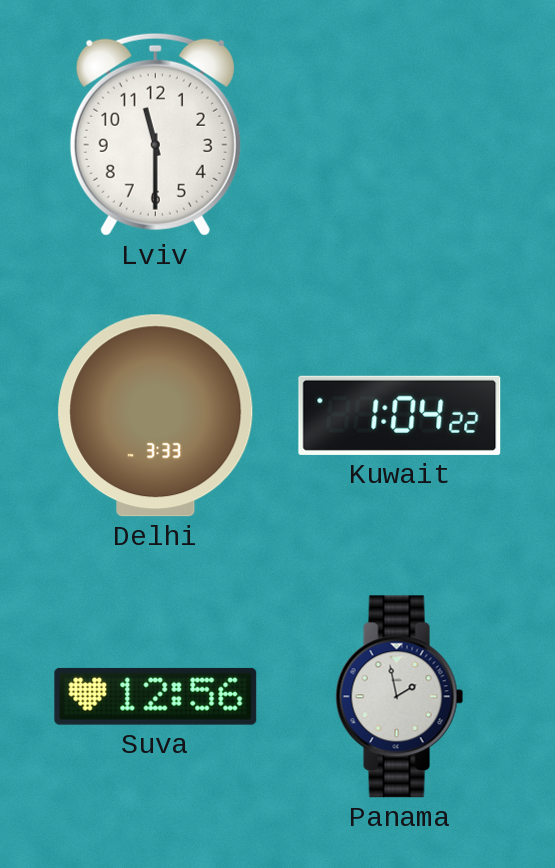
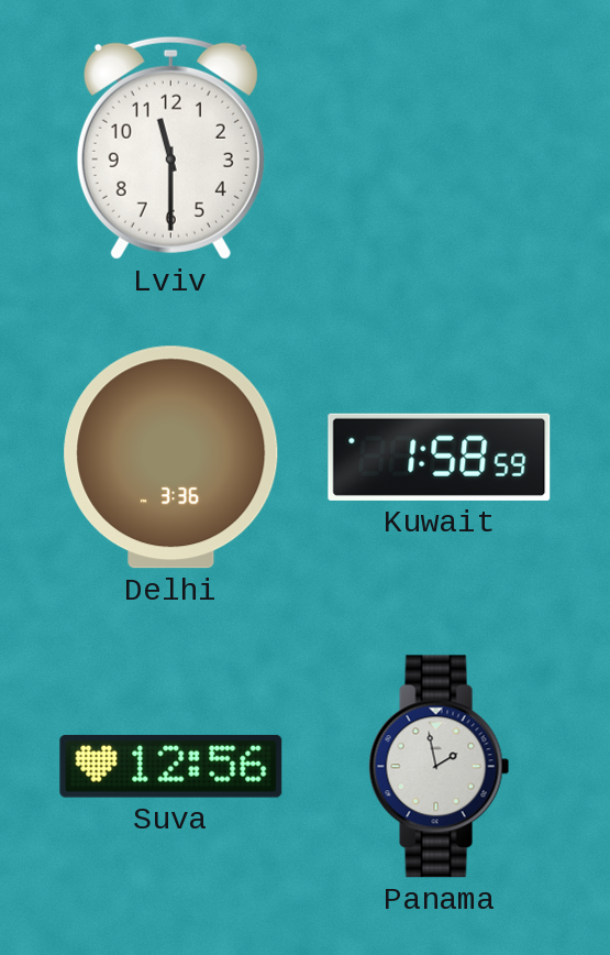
Delhi: 3:33 -> 3:36
Kuwait: 1:04 -> 1:58
